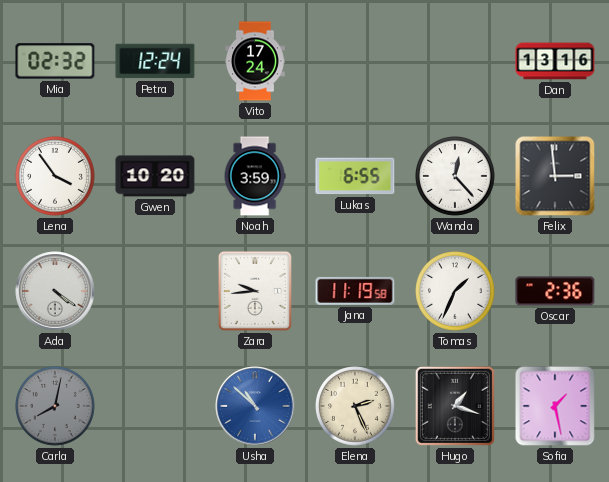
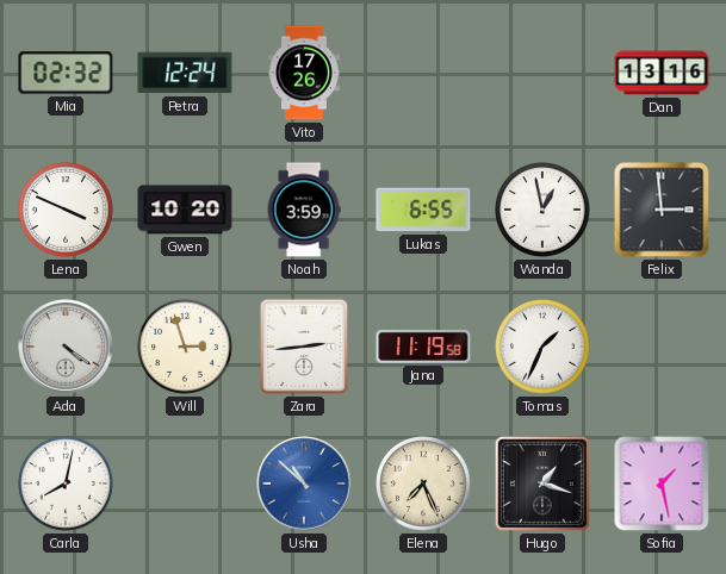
Vito: 17:24 -> 17:26
Lena: 3:54 -> 3:49
Wanda: 12:23 -> 12:58
Will: none -> 2:57
Zara: 9:44 -> 2:44
Oscar: 2:36 -> none
Carla dial: grey -> white
Elena: 2:26 -> 7:26
